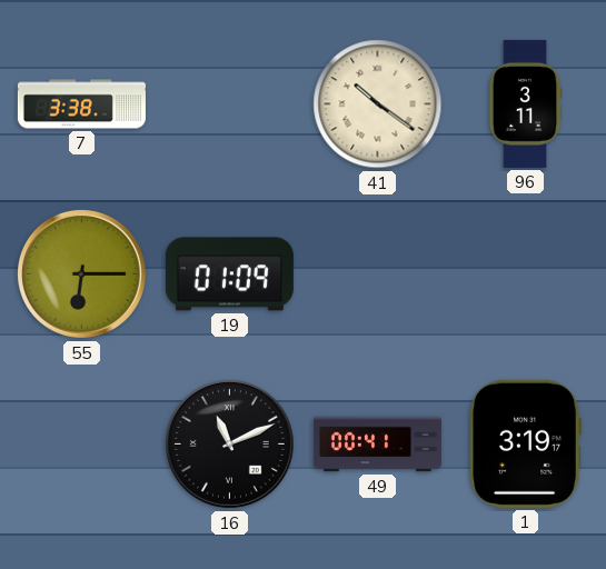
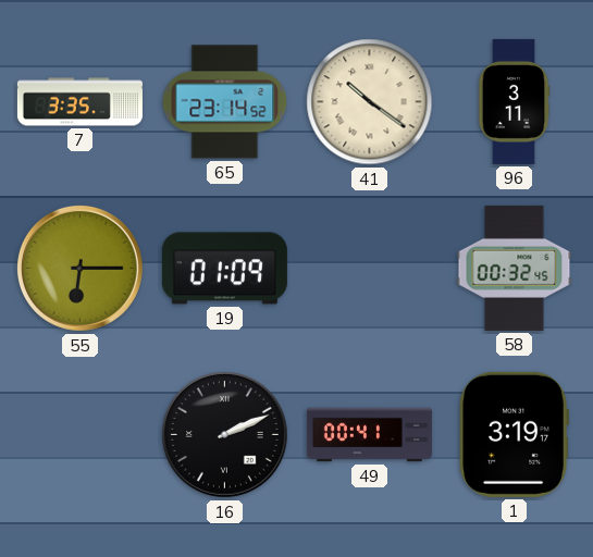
7: 3:38 -> 3:35
65: none -> 23:14
58: none -> 00:32
16: 11:11 -> 2:11
